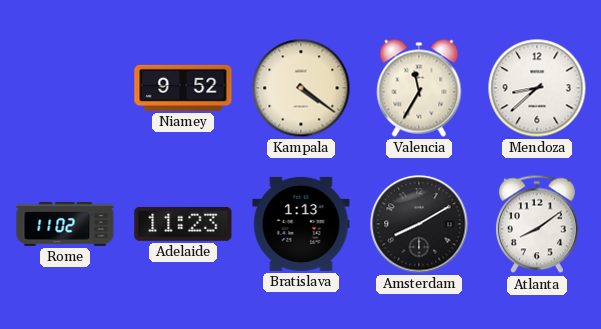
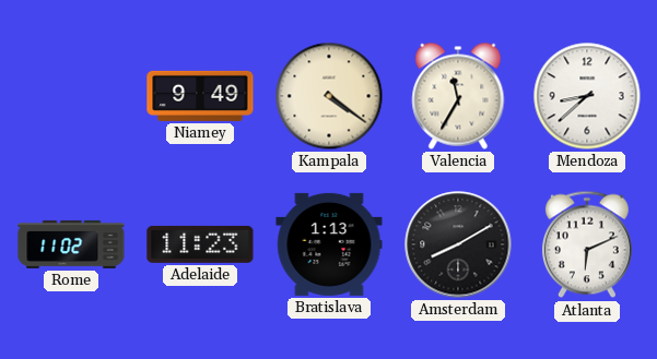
Niamey: 9:52 -> 9:49
Atlanta: 8:09 -> 6:11
